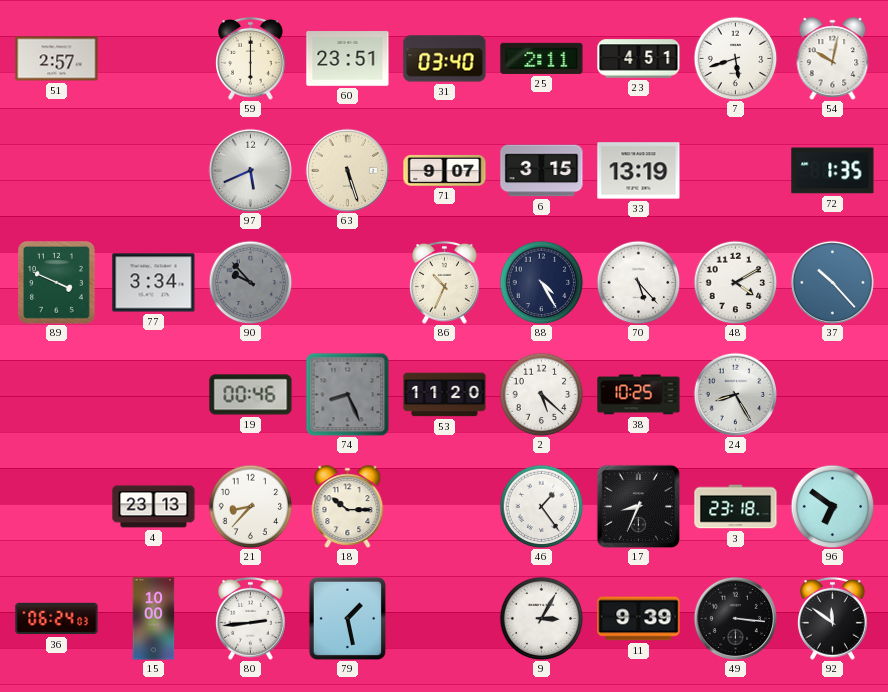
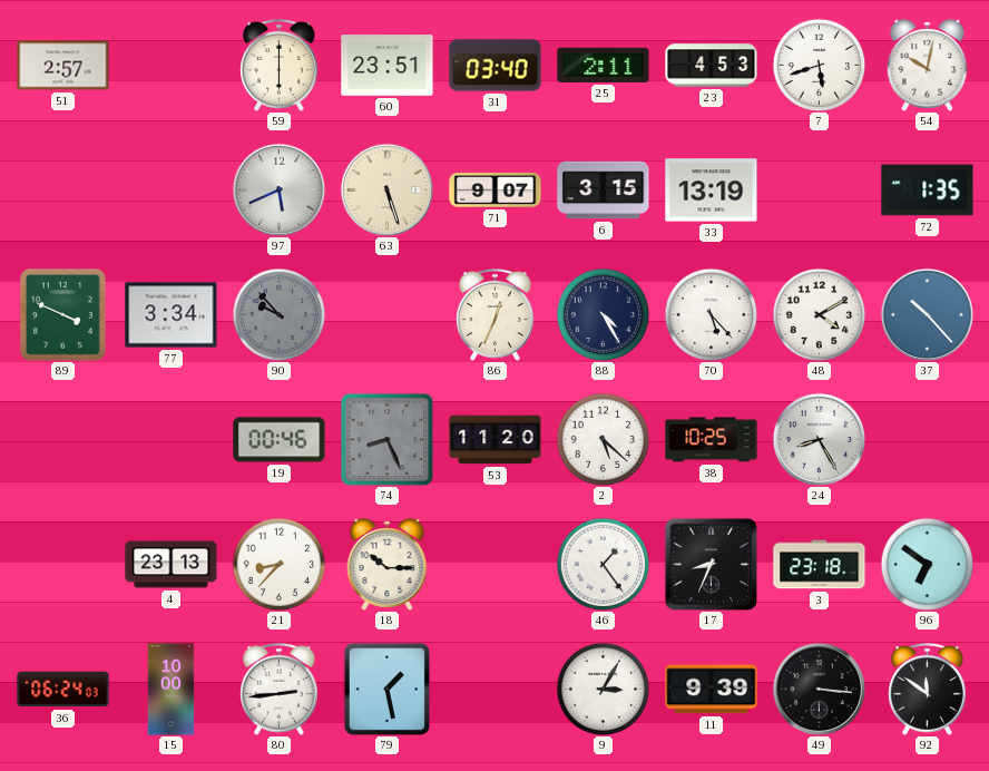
23: 4:51 -> 4:53
86: 10:34 -> 12:34
